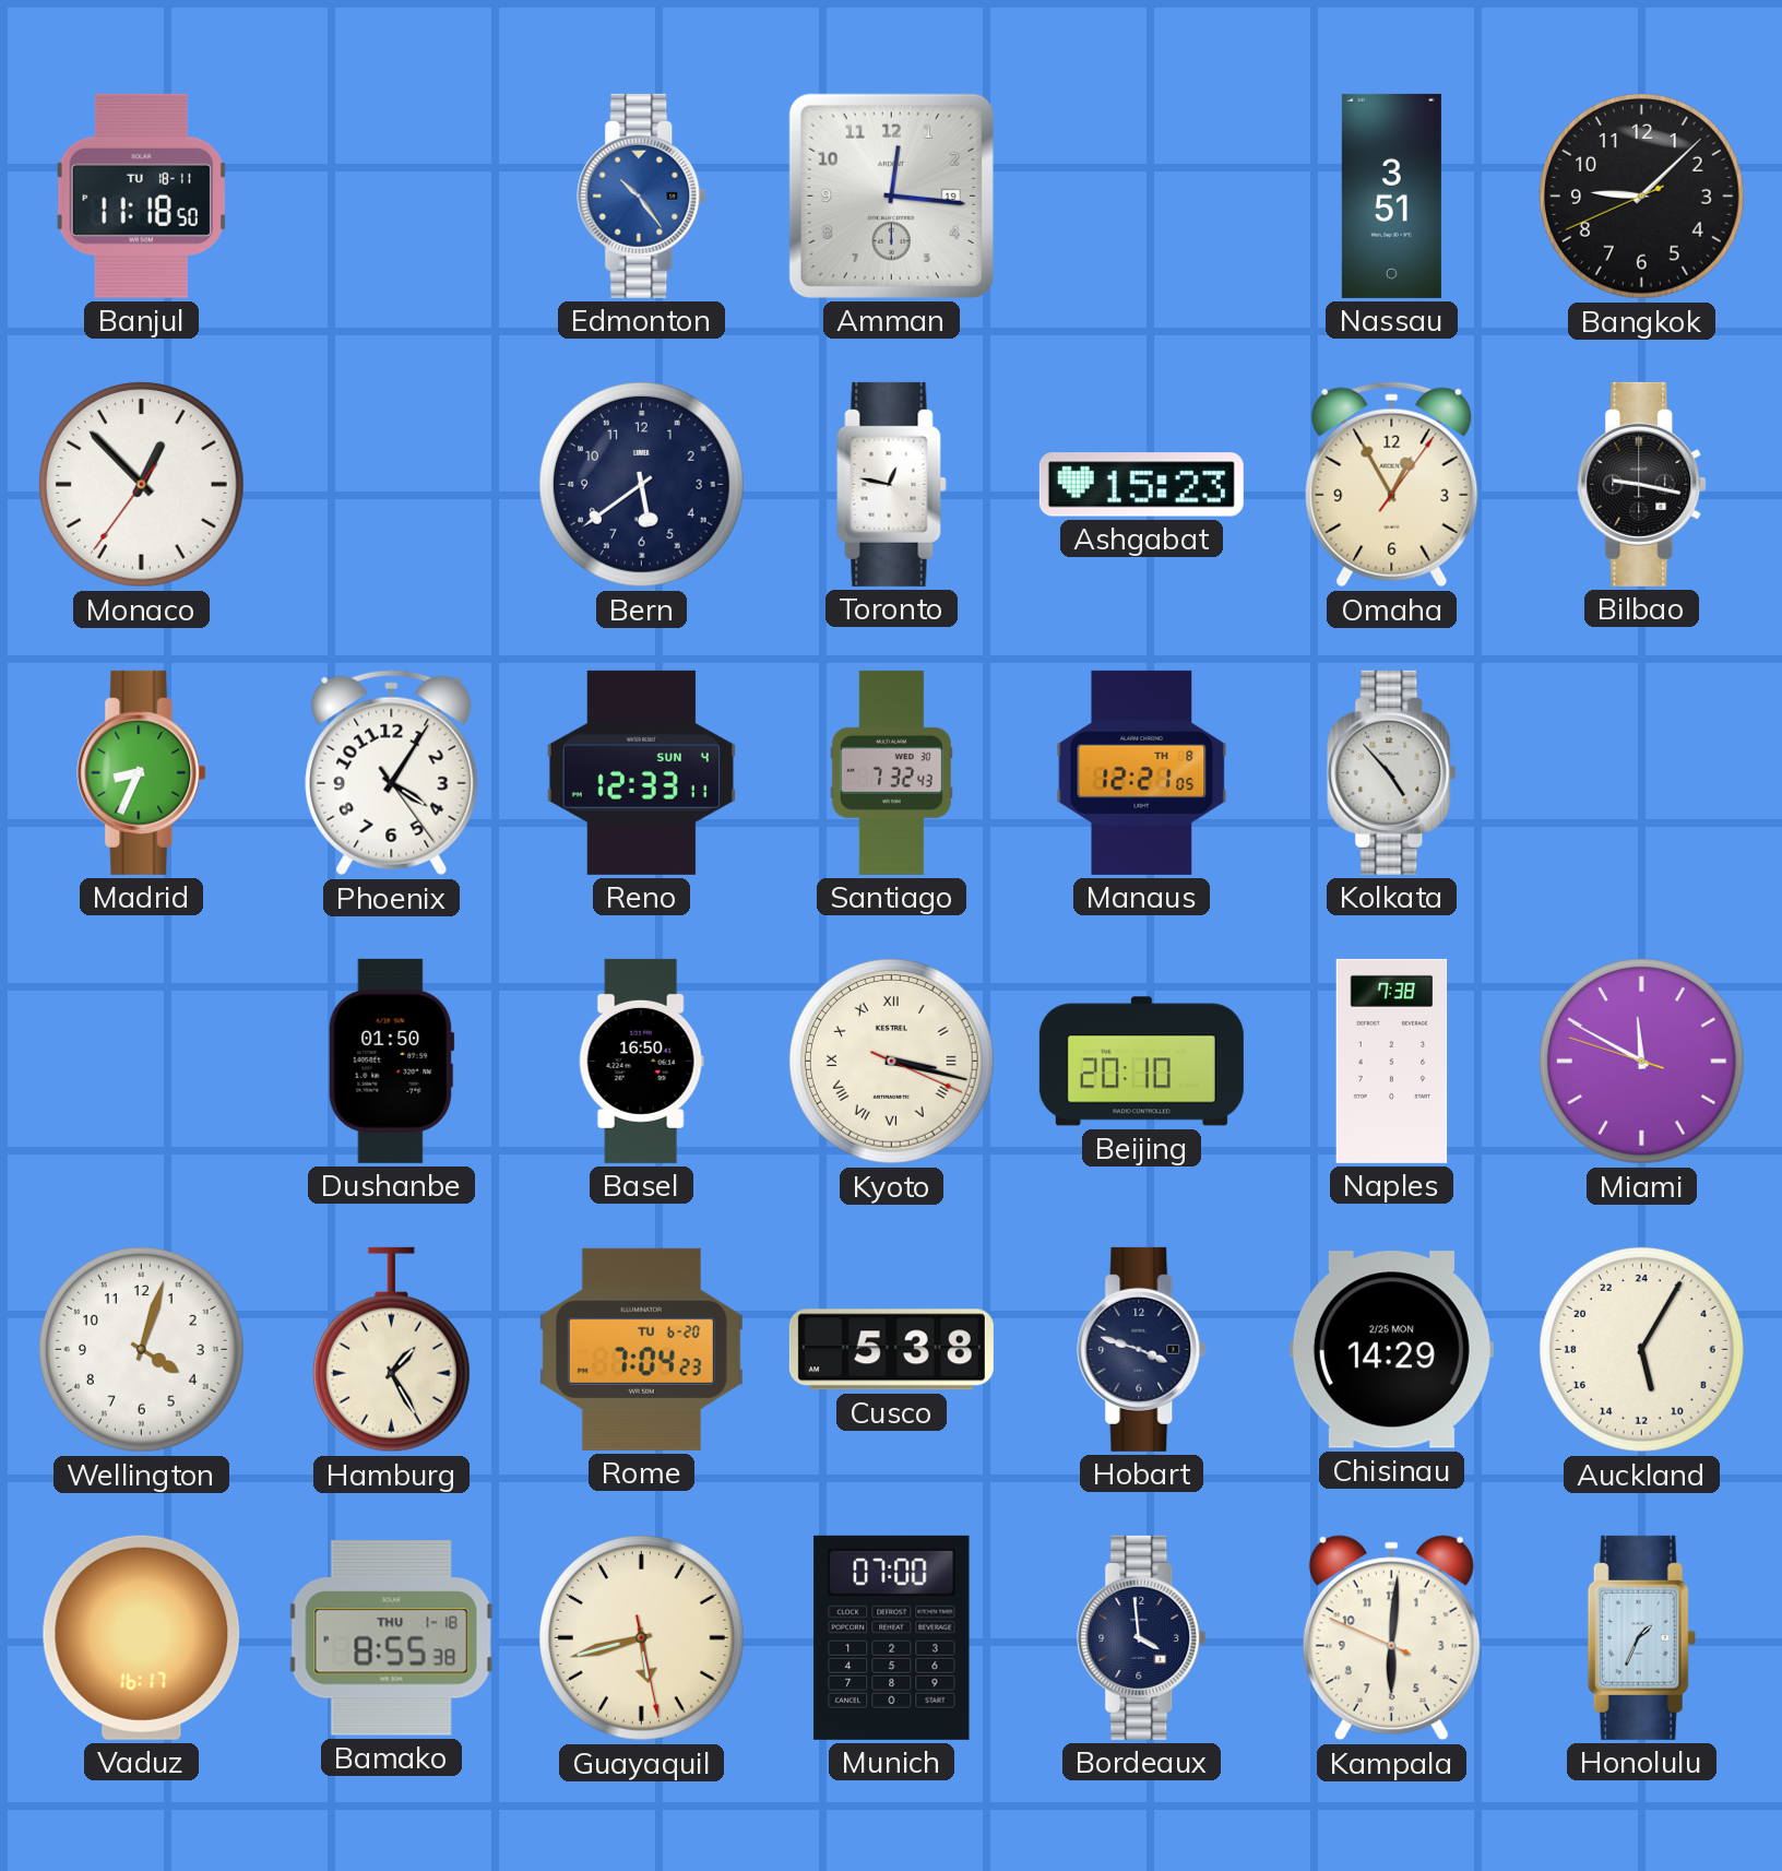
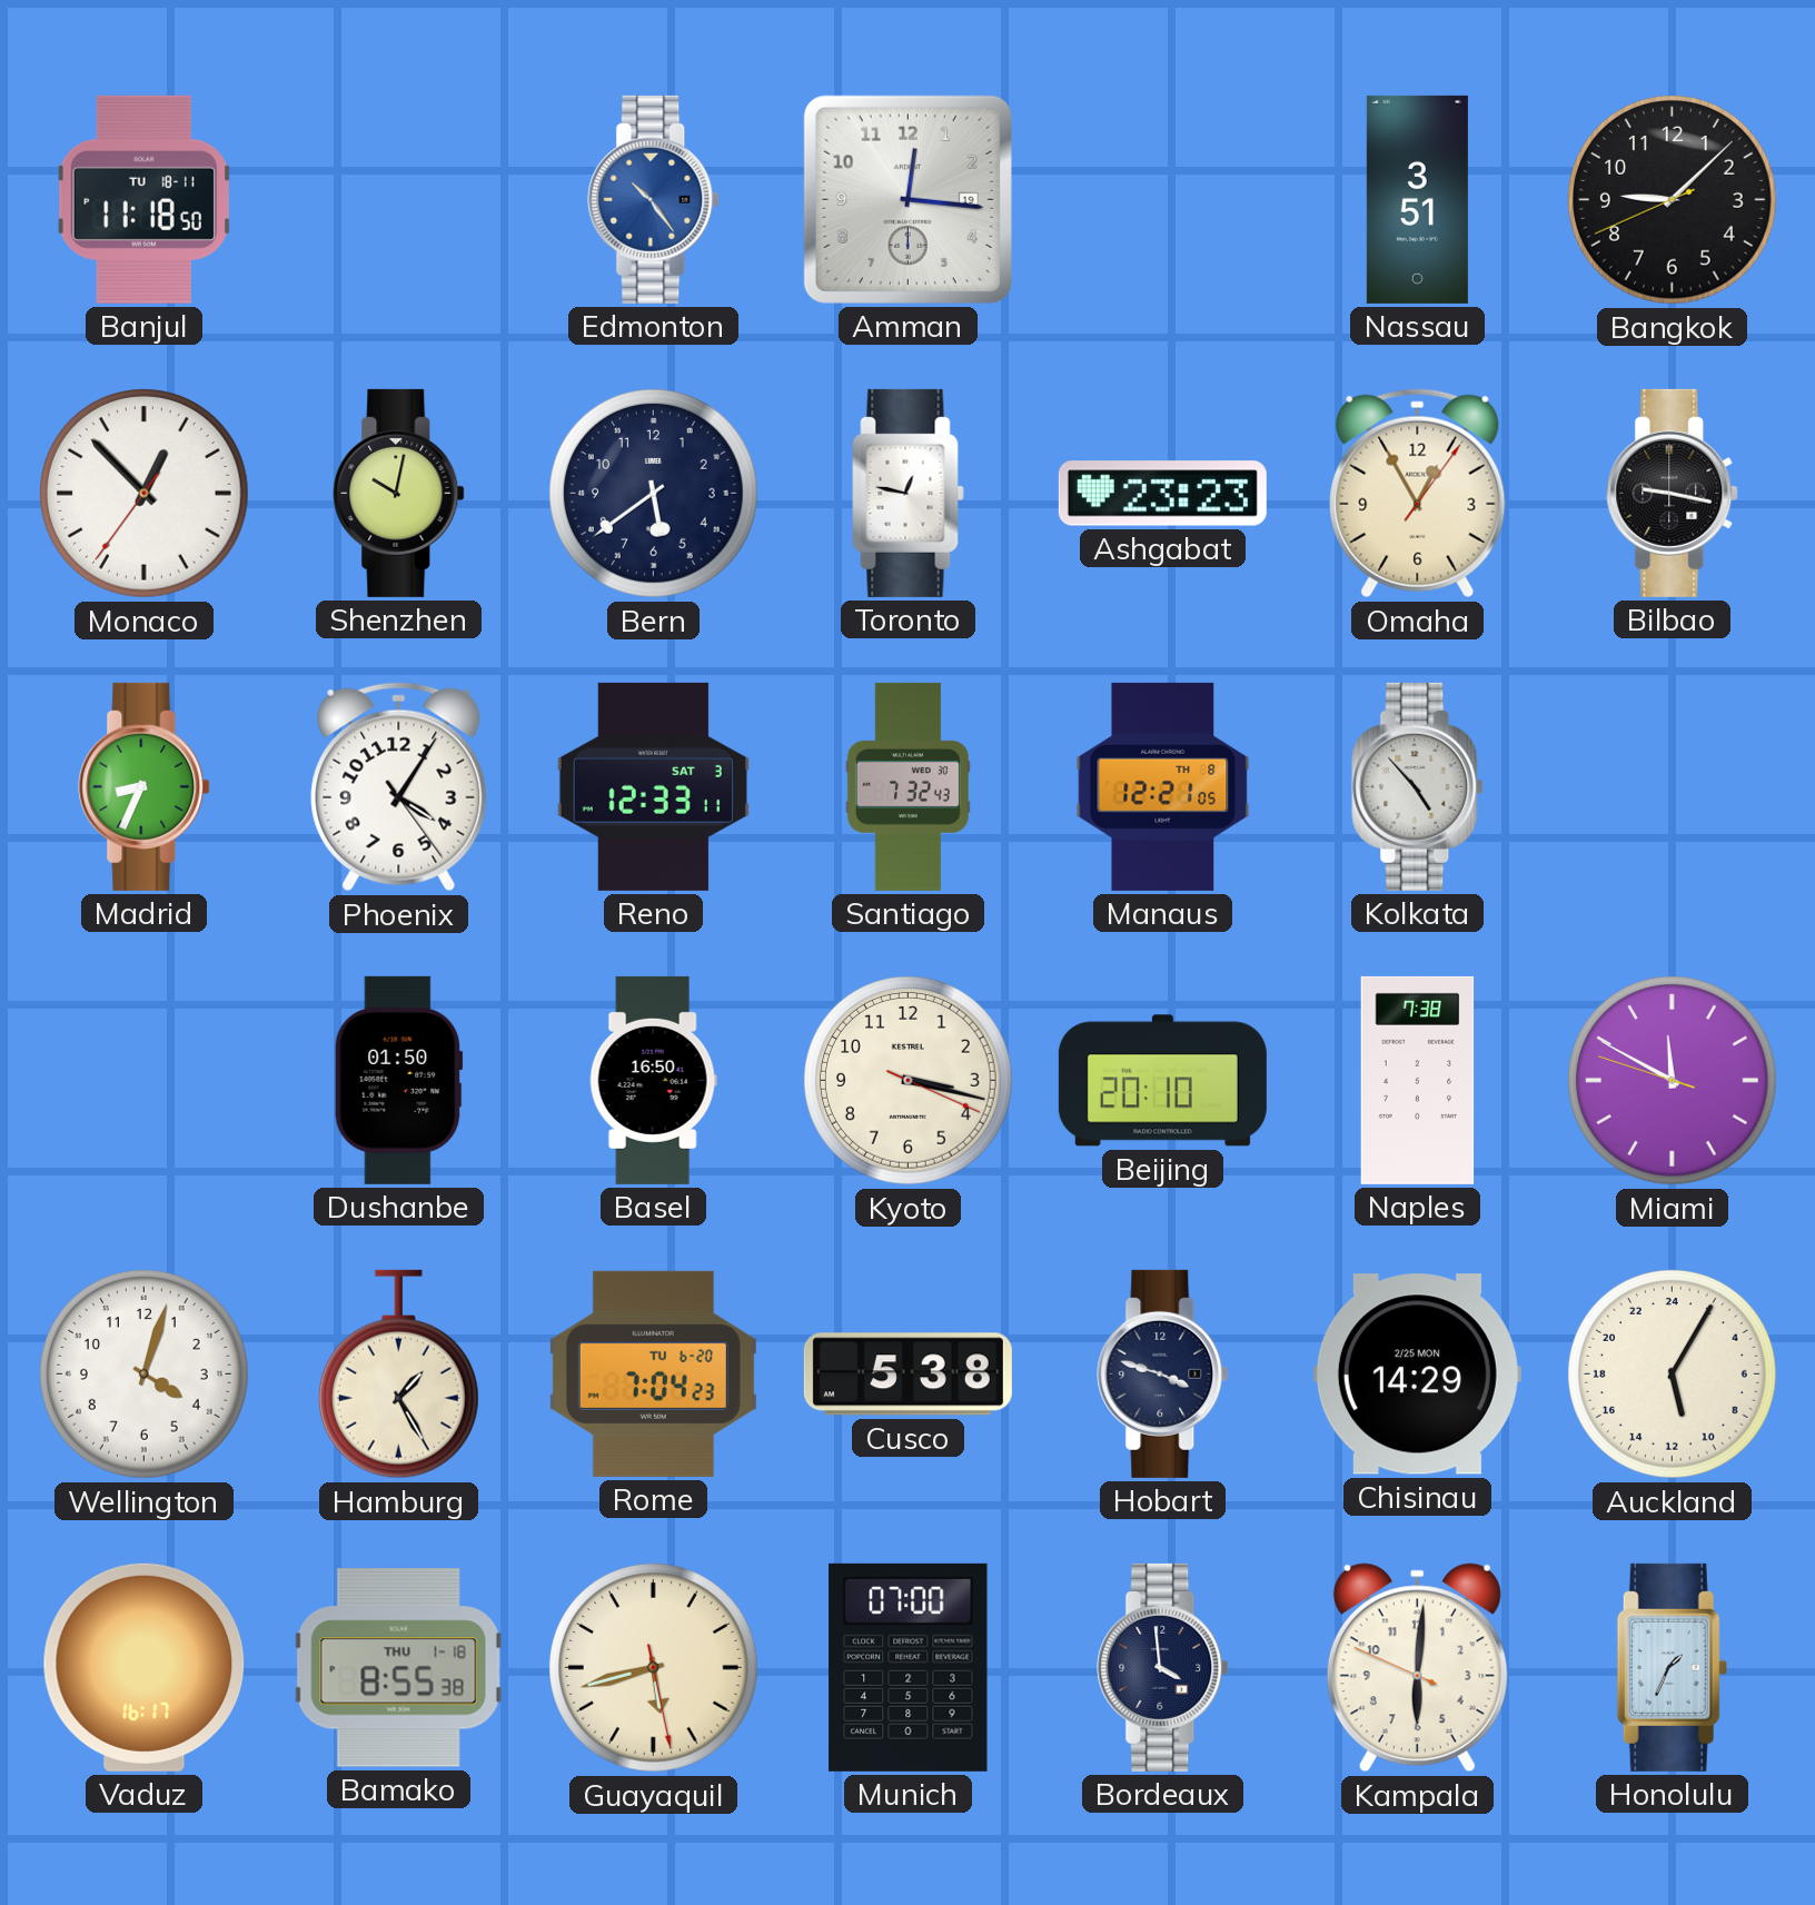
Shenzhen: none -> 10:02
Ashgabat: 15:23 -> 23:23
Reno date: SUN 4 -> SAT 3
Kyoto numerals: Roman -> Arabic
